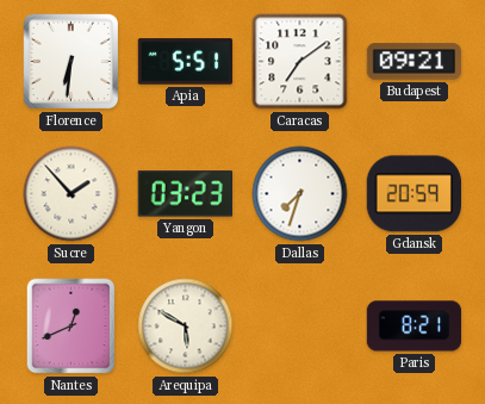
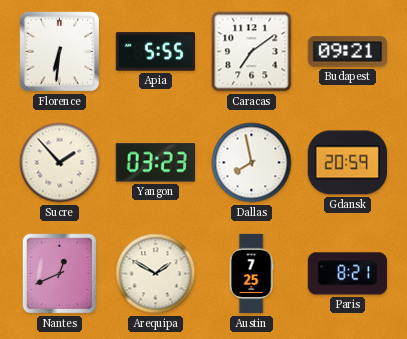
Apia: 5:51 -> 5:55
Dallas: 7:33 -> 7:58
Arequipa: 5:50 -> 1:50
Austin: none -> 7:25
